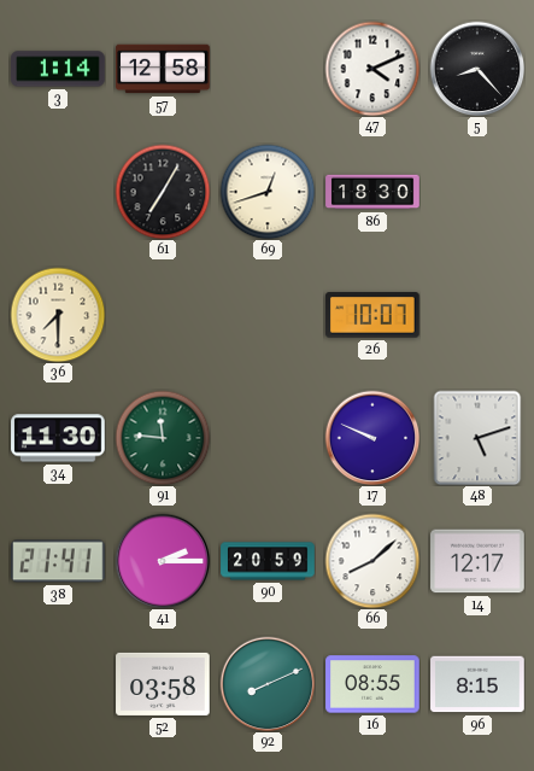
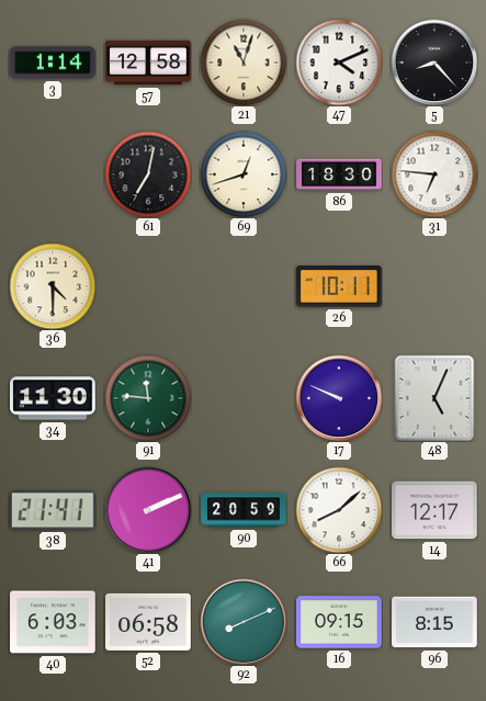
21: none -> 11:03
61: 7:05 -> 7:02
31: none -> 6:46
36: 7:30 -> 4:30
26: 10:07 -> 10:11
48: 5:12 -> 5:04
41: 2:15 -> 2:11
40: none -> 6:03
52: 03:58 -> 06:58
16: 08:55 -> 09:15
